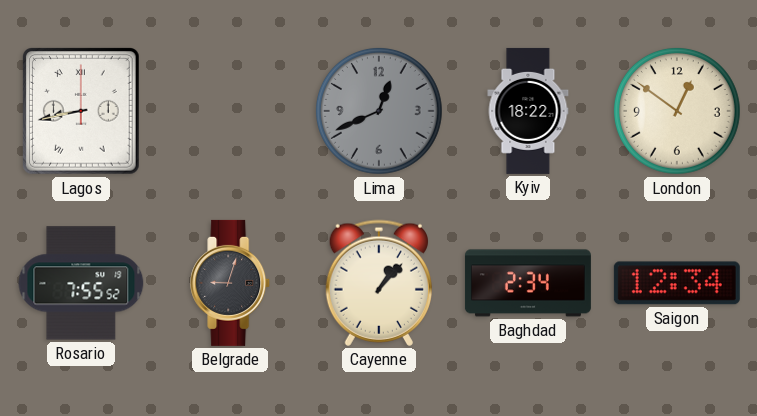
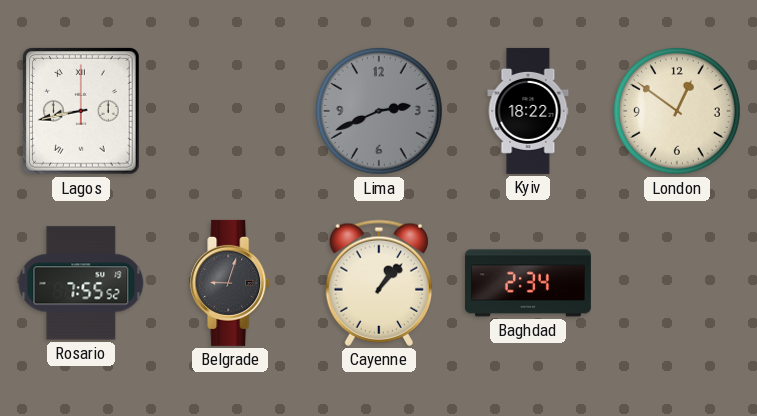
Lima: 12:41 -> 2:41
Saigon: 12:34 -> none
